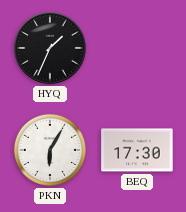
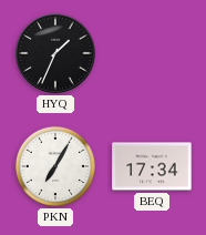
PKN: 6:05 -> 7:05
BEQ: 17:30 -> 17:34
